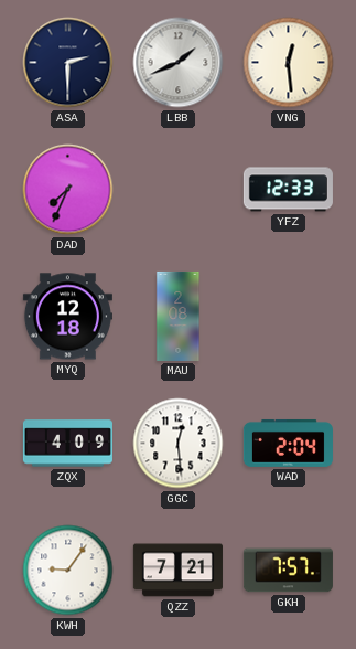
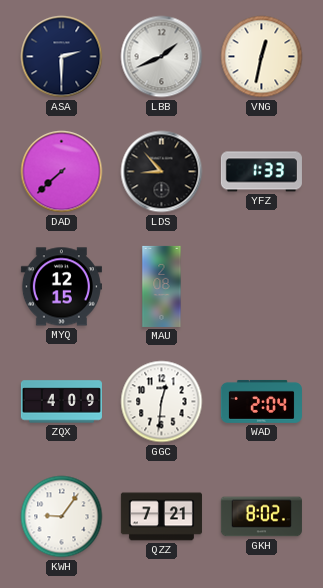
VNG: 12:29 -> 12:32
DAD: 7:34 -> 7:38
LDS: none -> 8:53
YFZ: 12:33 -> 1:33
MYQ: 12:18 -> 12:15
GGC: 12:29 -> 12:31
GKH: 7:57 -> 8:02
